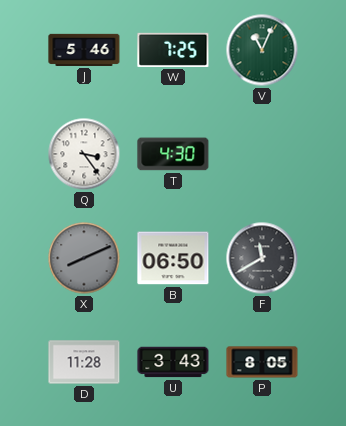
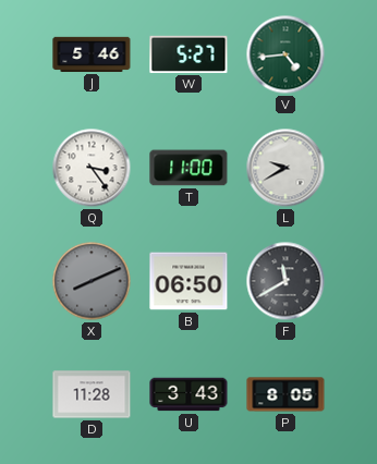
W: 7:25 -> 5:27
V: 11:04 -> 4:44
T: 4:30 -> 11:00
L: none -> 9:40
